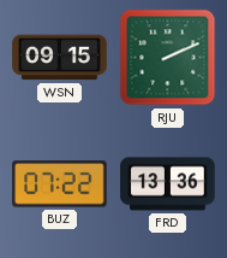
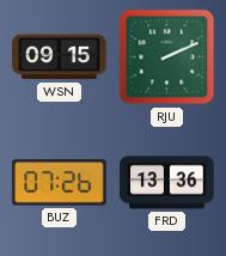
BUZ: 07:22 -> 07:26
